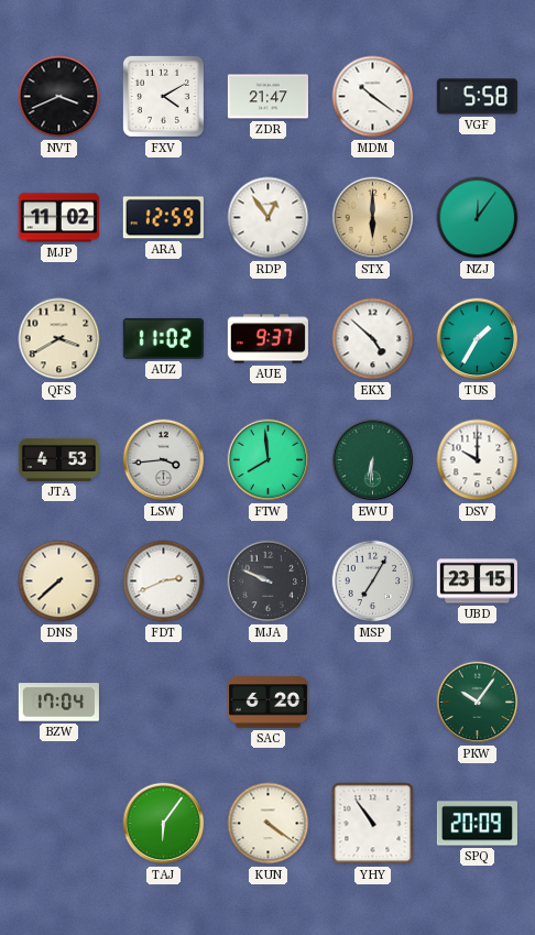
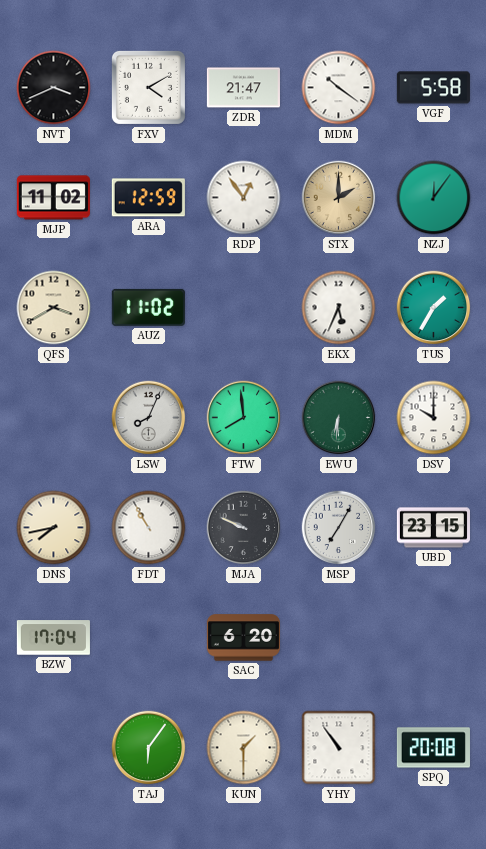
STX: 6:00 -> 2:00
AUE: 9:37 -> none
EKX: 4:52 -> 5:34
JTA: 4:53 -> none
LSW: 3:44 -> 8:04
DNS: 7:38 -> 7:43
FDT: 2:41 -> 10:55
PKW: 10:06 -> none
KUN: 4:21 -> 1:30
SPQ: 20:09 -> 20:08
